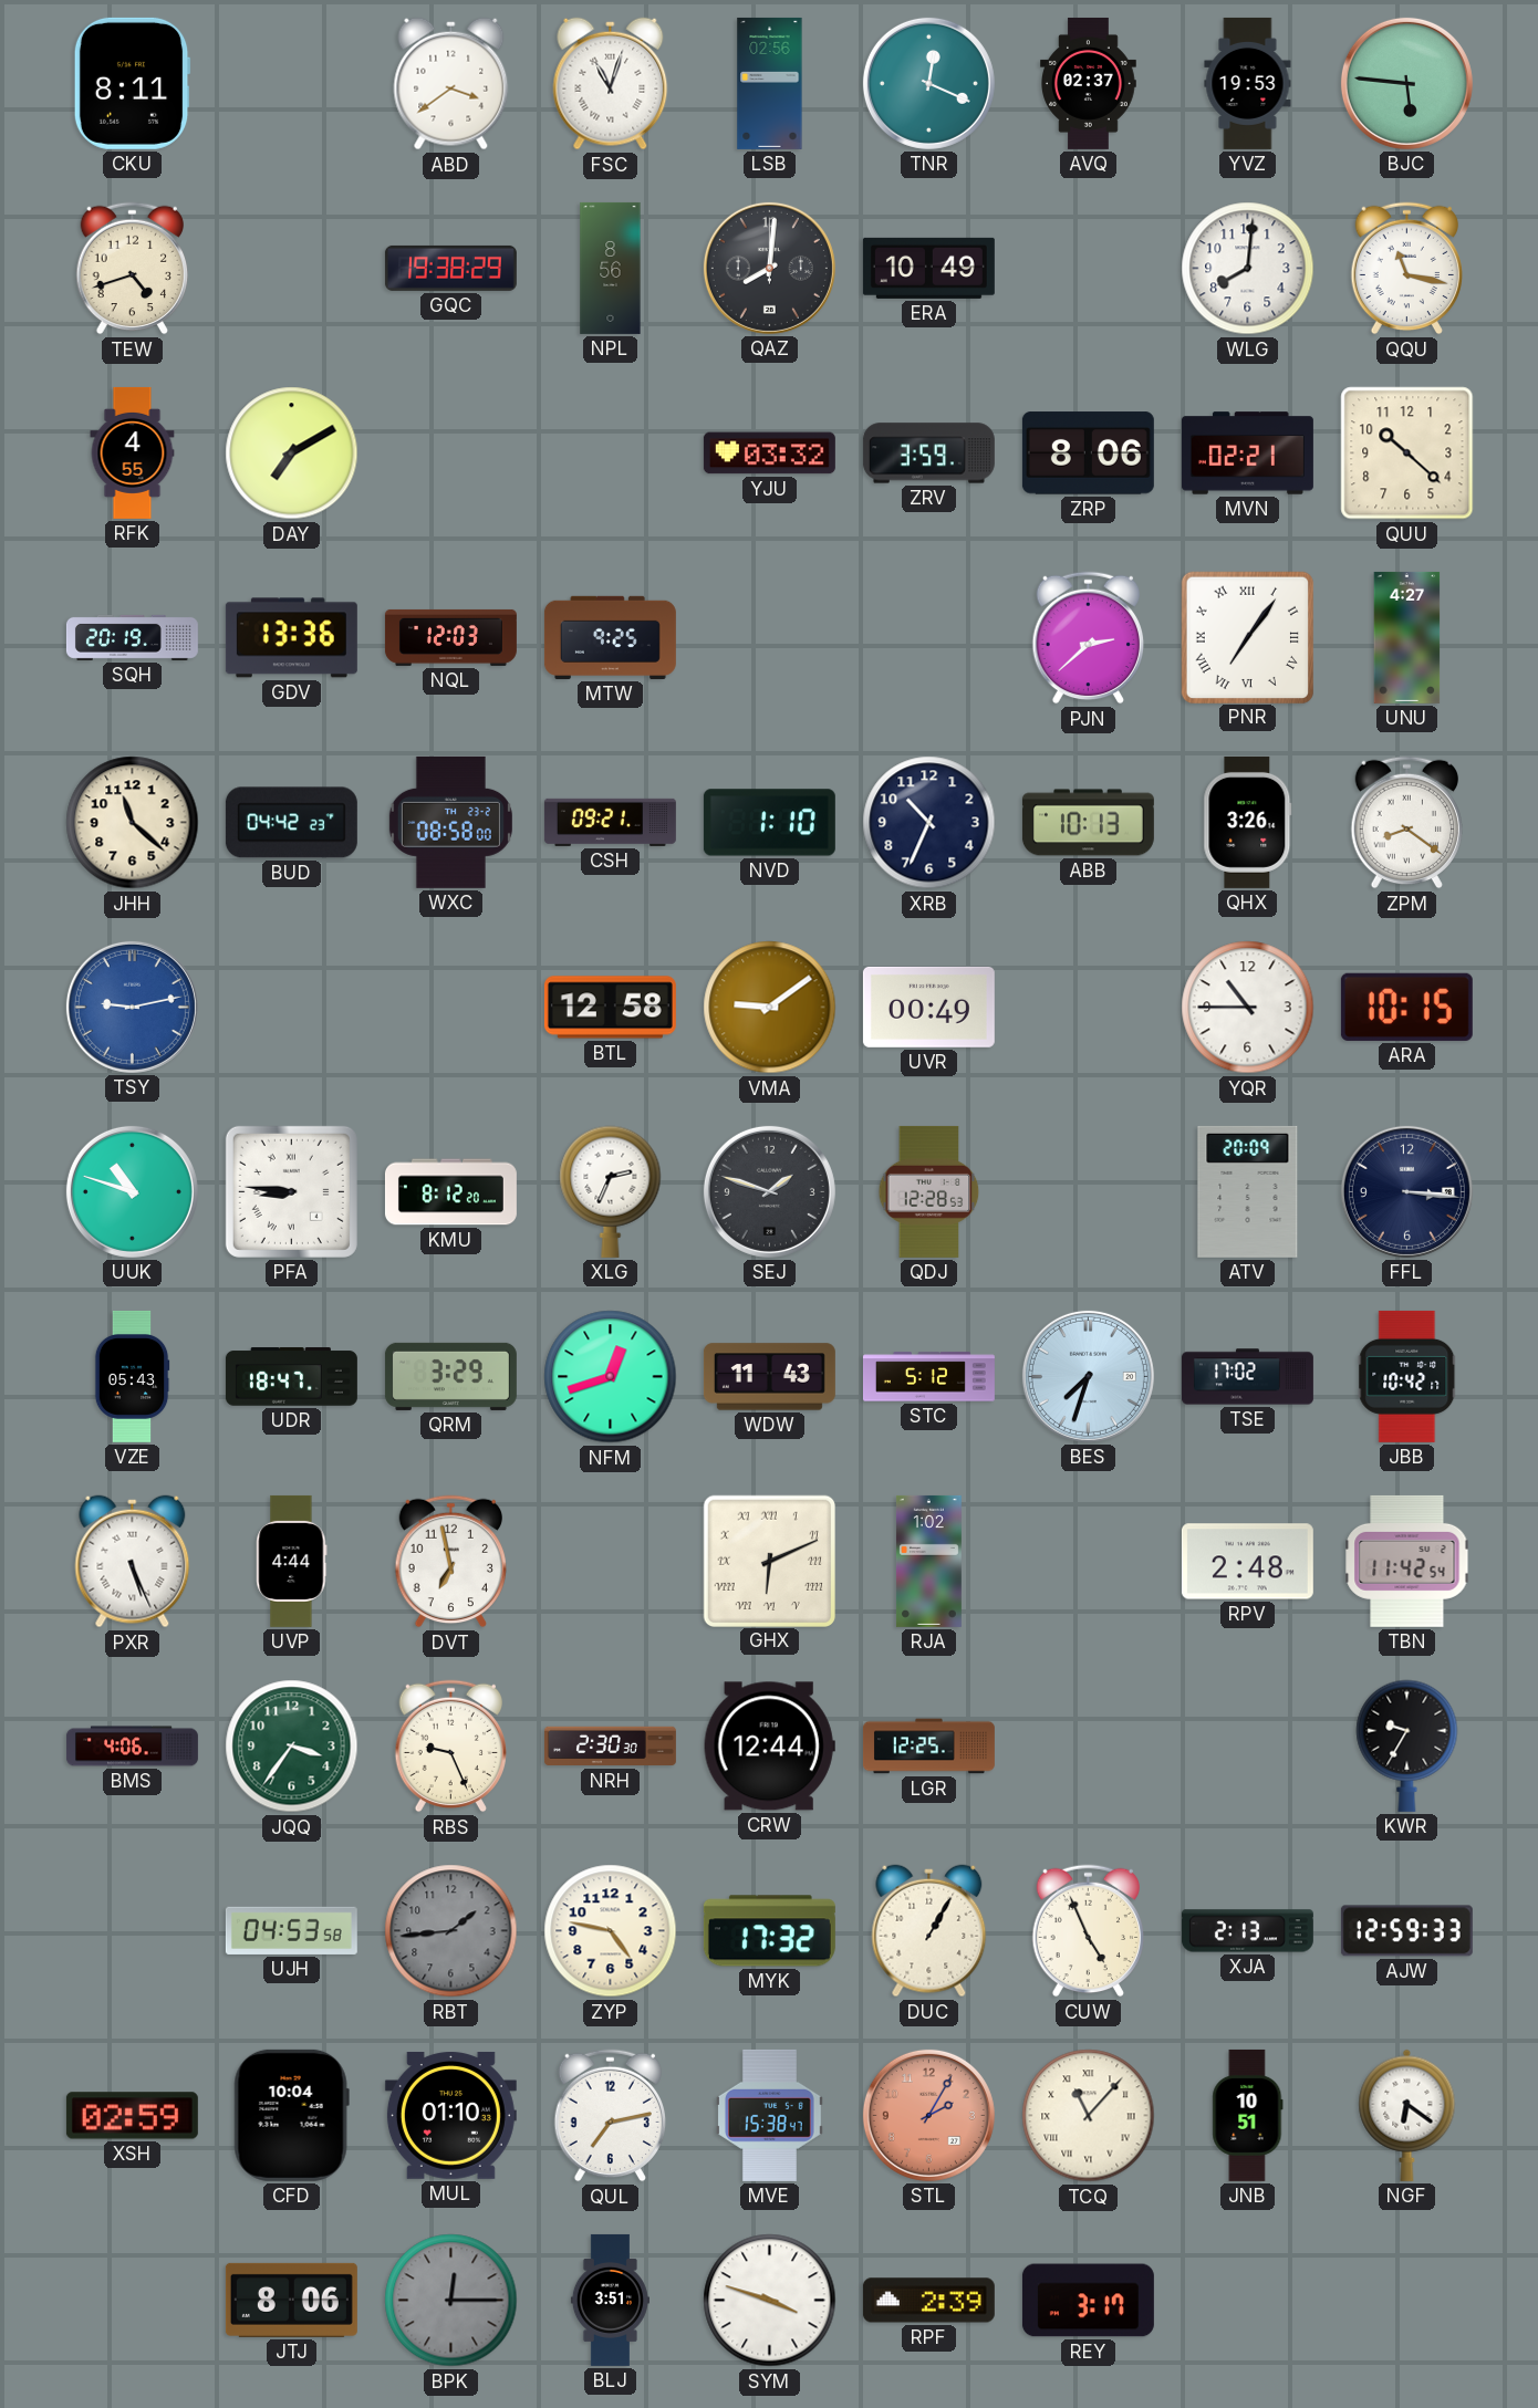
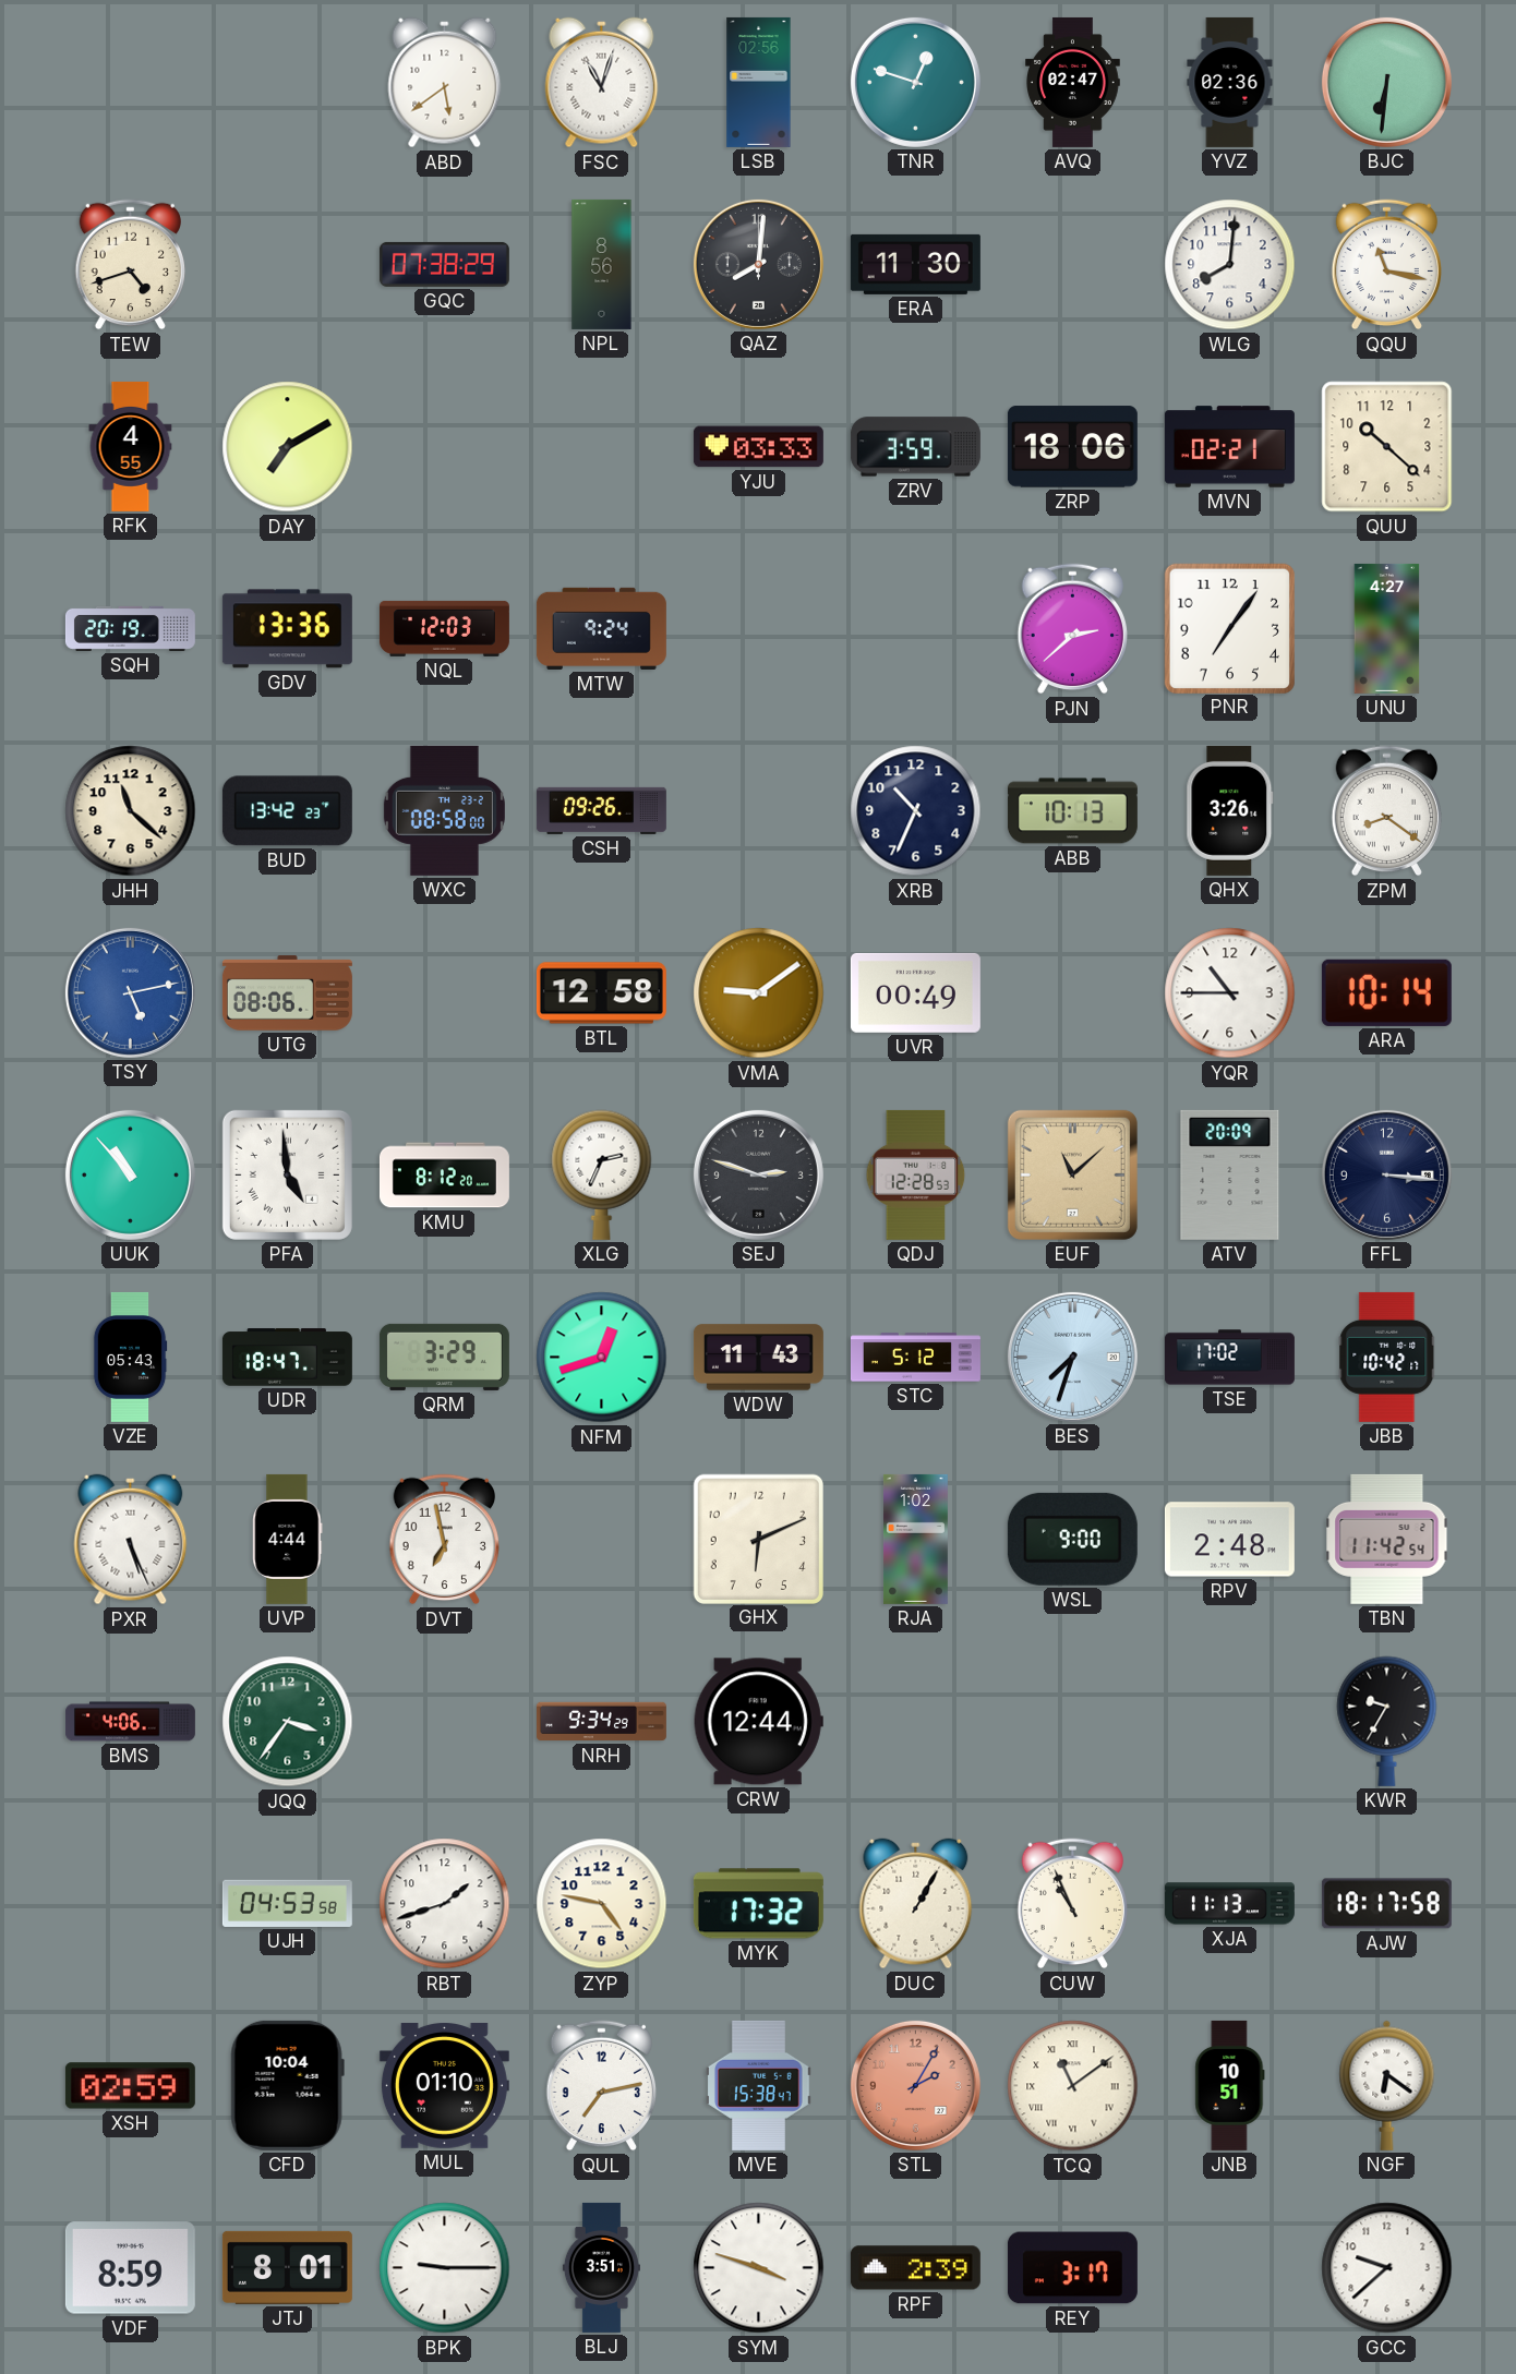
CKU: 8:11 -> none
ABD: 3:39 -> 5:39
TNR: 12:19 -> 12:48
AVQ: 02:37 -> 02:47
YVZ: 19:53 -> 02:36
BJC: 5:46 -> 6:31
GQC: 19:38 -> 07:38
ERA: 10:49 -> 11:30
YJU: 03:32 -> 03:33
ZRP: 8:06 -> 18:06
MTW: 9:25 -> 9:24
PNR numerals: Roman -> Arabic
BUD: 04:42 -> 13:42
CSH: 09:21 -> 09:26
NVD: 1:10 -> none
TSY: 9:13 -> 5:13
UTG: none -> 08:06
ARA: 10:15 -> 10:14
UUK: 10:48 -> 10:53
PFA: 8:46 -> 4:59
SEJ: 1:48 -> 2:48
EUF: none -> 11:08
GHX numerals: Roman -> Arabic
WSL: none -> 9:00
RBS: 9:26 -> none
NRH: 2:30 -> 9:34
LGR: 12:25 -> none
RBT: 1:44 -> 1:42
RBT dial: grey -> white
CUW: 4:56 -> 10:56
XJA: 2:13 -> 11:13
AJW: 12:59 -> 18:17
TCQ: 11:07 -> 11:09
VDF: none -> 8:59
JTJ: 8:06 -> 8:01
BPK: 12:15 -> 9:15
BPK dial: grey -> white
GCC: none -> 9:38
